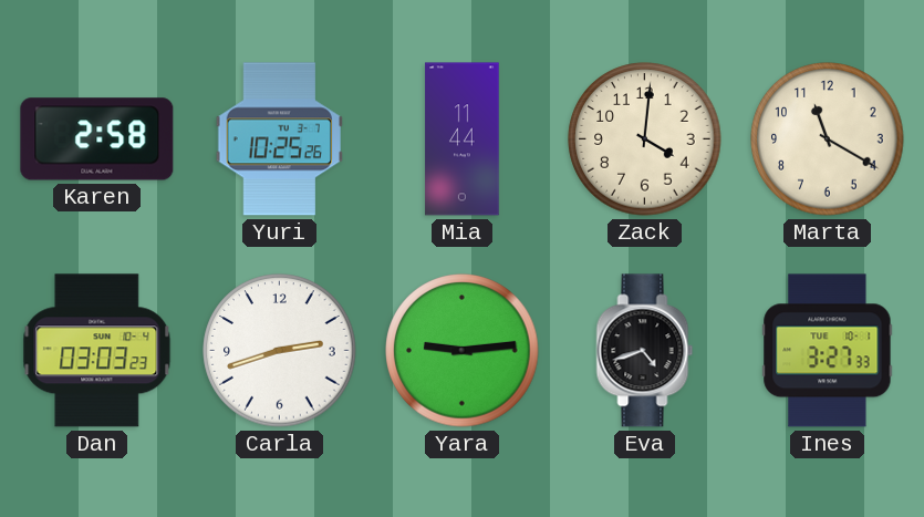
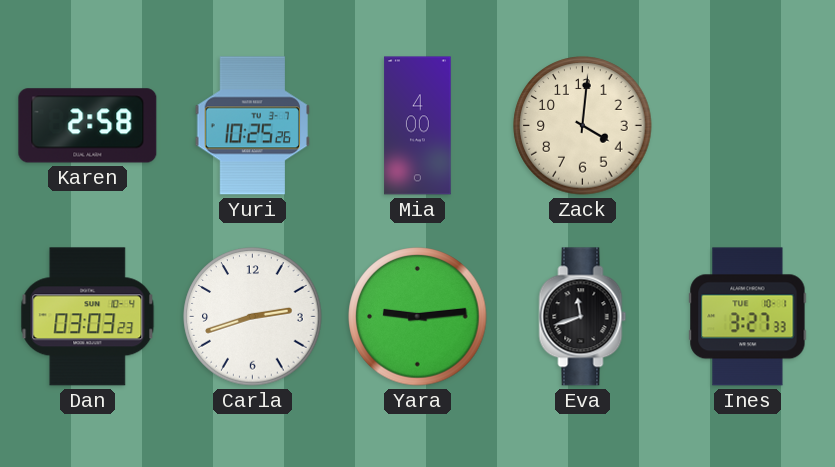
Mia: 11:44 -> 4:00
Marta: 11:20 -> none
Eva: 4:42 -> 11:42
